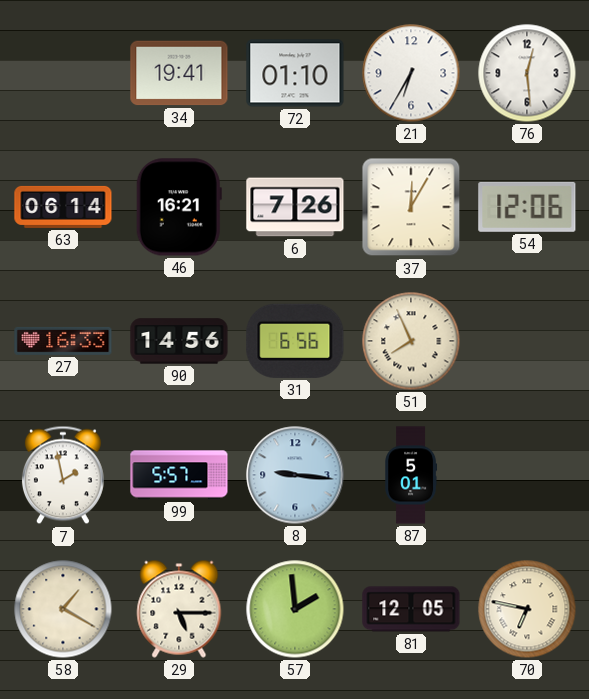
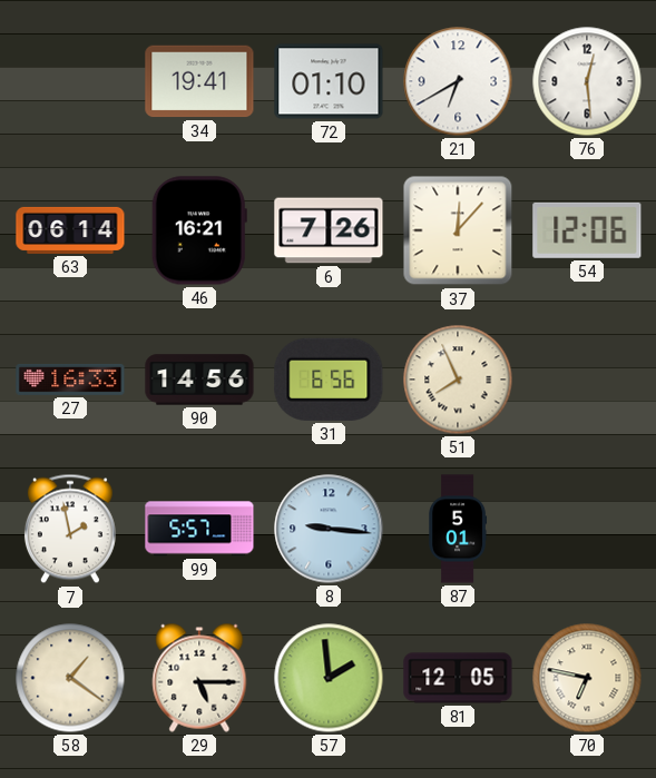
21: 6:35 -> 6:40
37: 12:05 -> 12:07
58: 1:20 -> 1:21
